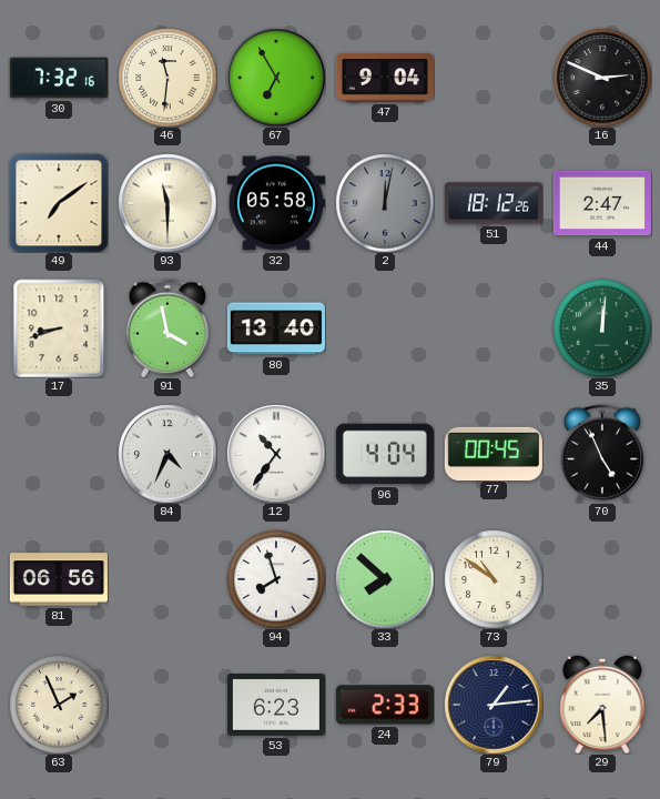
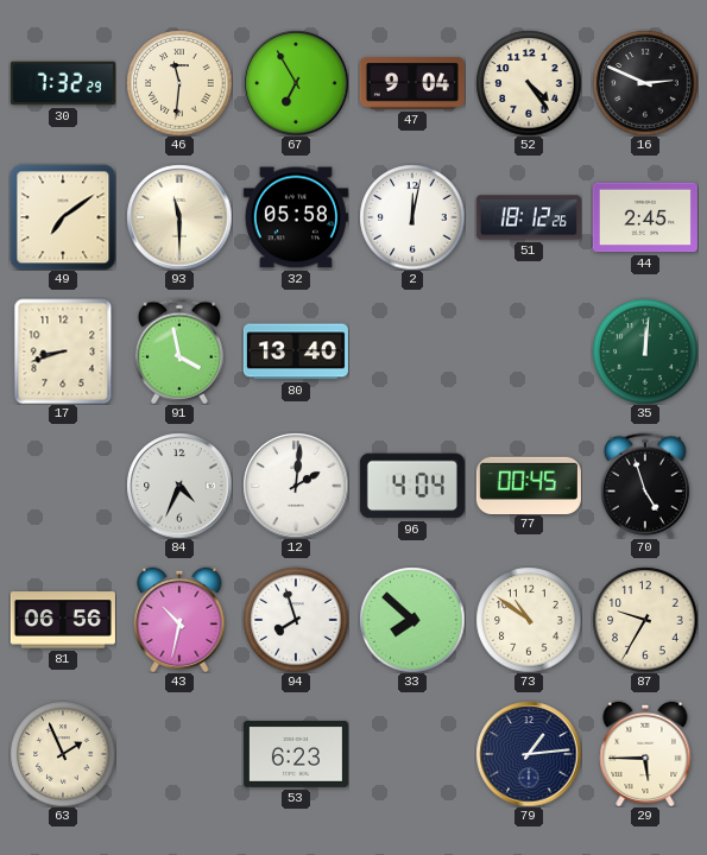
30: 7:32:16 -> 7:32:29
52: none -> 4:24
2 dial: grey -> white
44: 2:47 -> 2:45
12: 10:36 -> 2:01
70: 4:56 -> 4:57
43: none -> 10:32
87: none -> 9:35
24: 2:33 -> none
29: 7:29 -> 5:45
